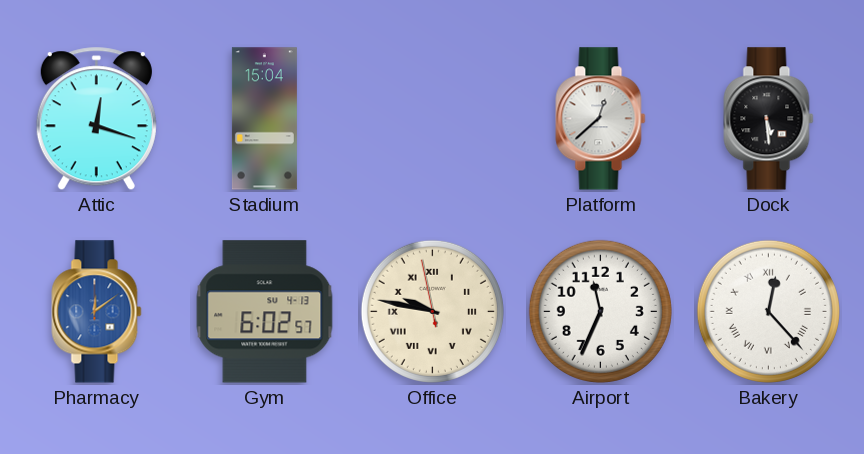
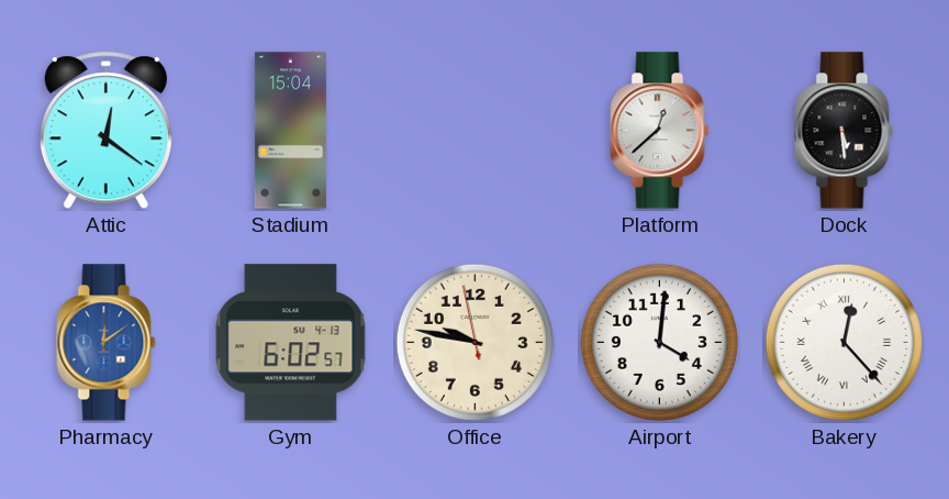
Attic: 12:18 -> 12:21
Office numerals: Roman -> Arabic
Airport: 11:34 -> 4:01
